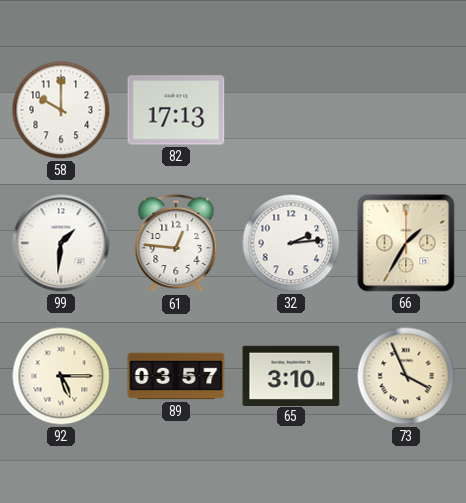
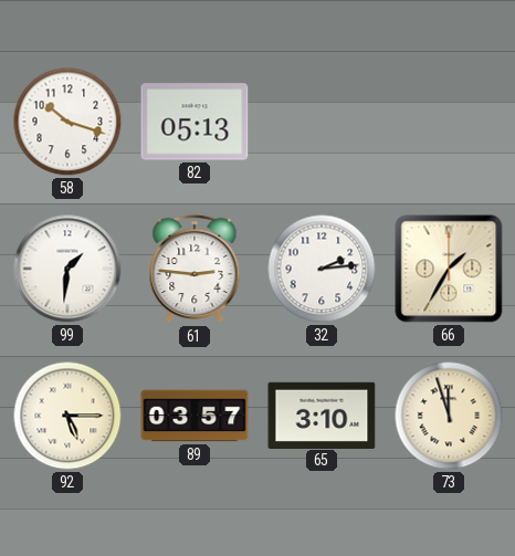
58: 10:00 -> 10:18
82: 17:13 -> 05:13
61: 12:46 -> 2:46
73: 3:56 -> 11:57
